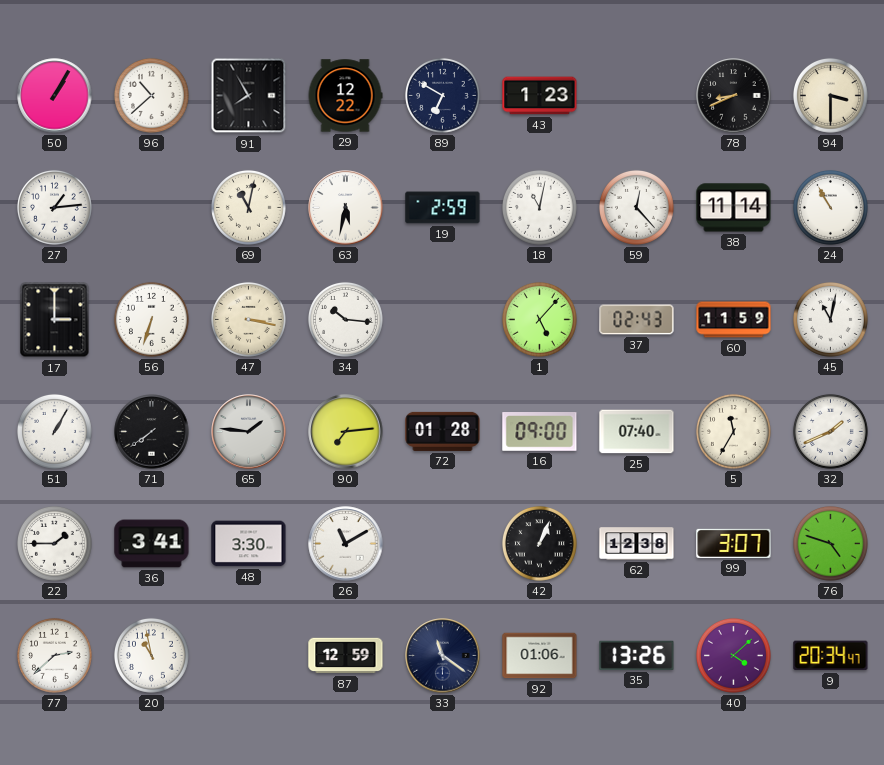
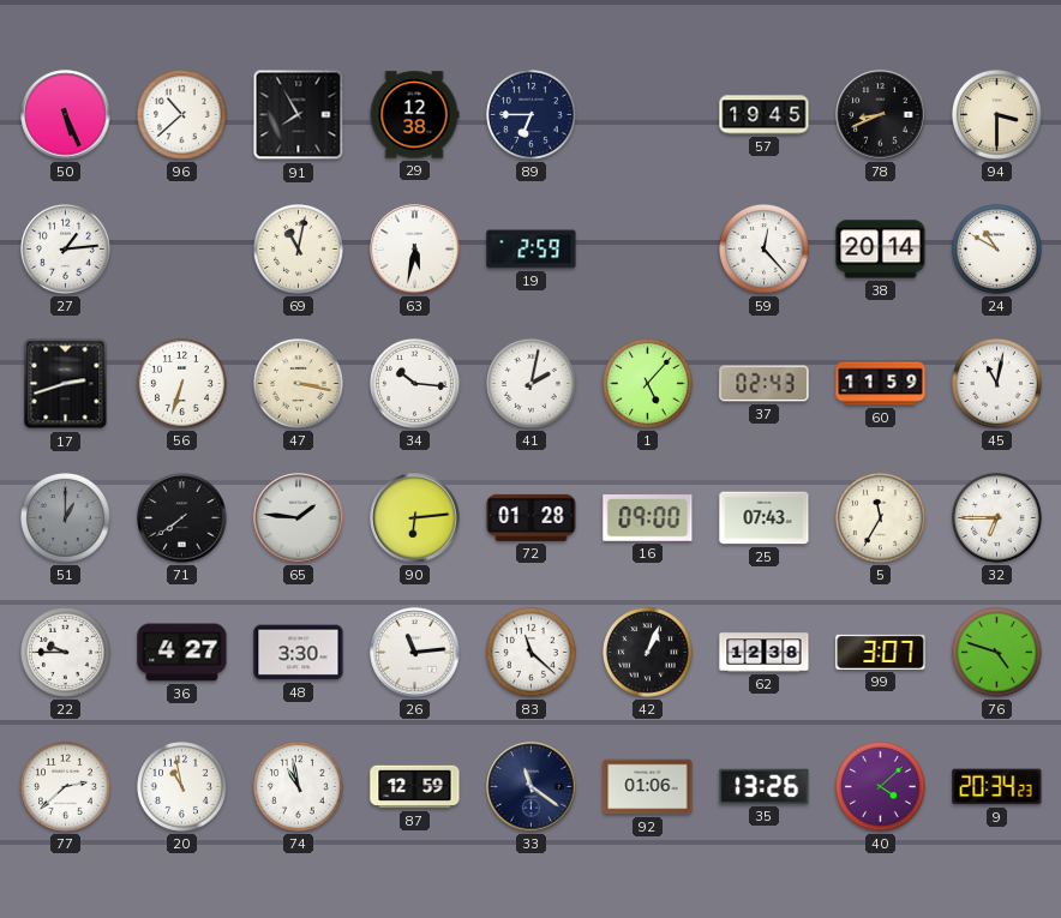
50: 1:05 -> 5:26
29: 12:22 -> 12:38
89: 6:50 -> 6:45
43: 1:23 -> none
57: none -> 19:45
18: 11:02 -> none
38: 11:14 -> 20:14
24: 10:55 -> 10:50
17: 3:00 -> 2:42
41: none -> 2:02
51: 1:05 -> 1:00
51 dial: white -> grey
90: 7:14 -> 6:14
25: 07:40 -> 07:43
32: 1:41 -> 6:45
22: 1:45 -> 9:45
36: 3:41 -> 4:27
26: 11:10 -> 11:14
83: none -> 11:22
74: none -> 10:58
9: 20:34:47 -> 20:34:23
